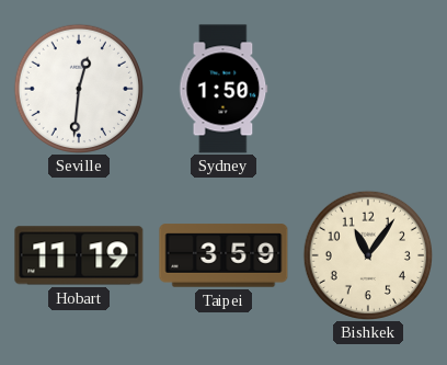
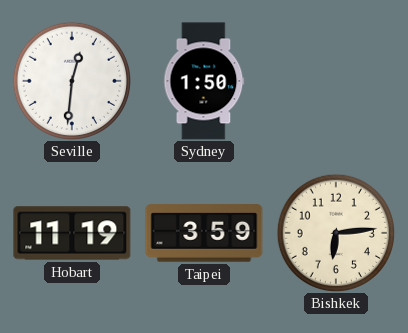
Bishkek: 11:06 -> 6:14
